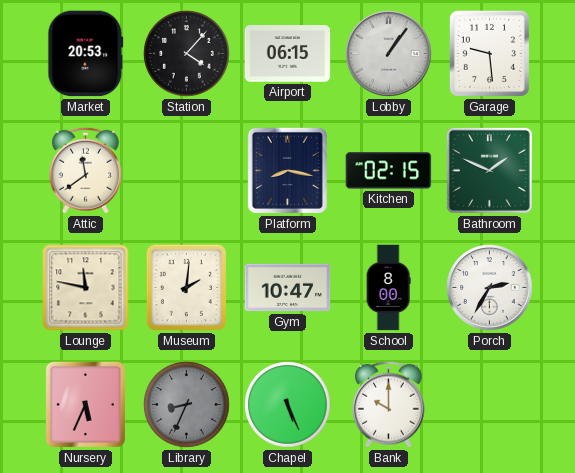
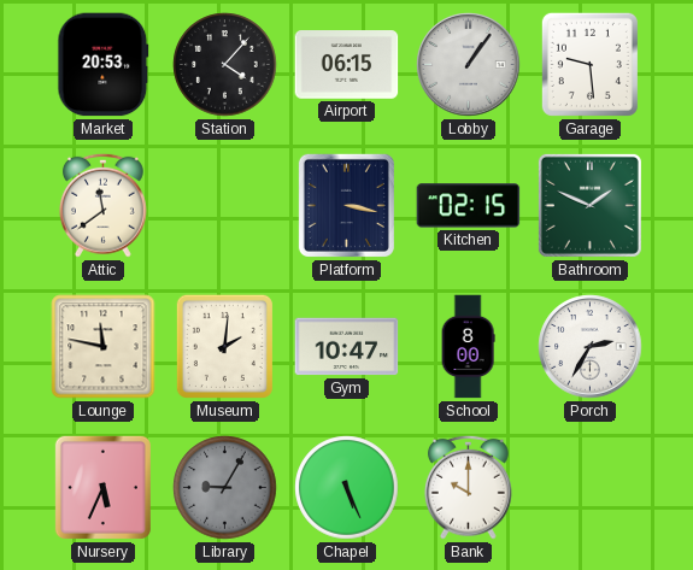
Platform: 8:17 -> 3:17
Library: 8:34 -> 9:05
